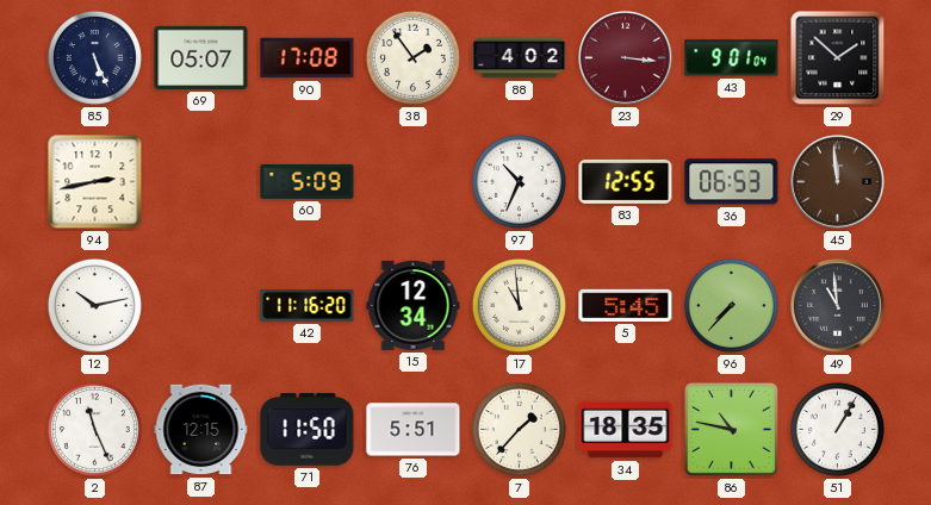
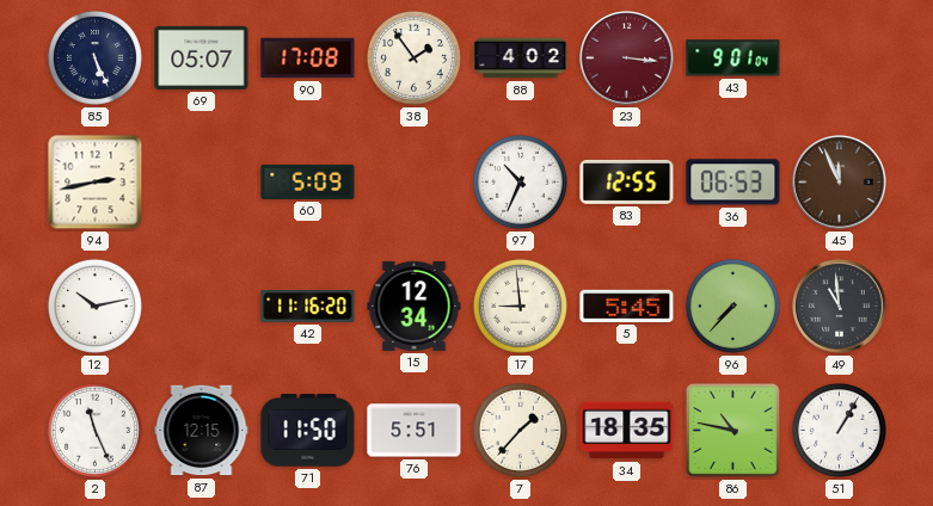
29: 1:52 -> none
45: 11:59 -> 11:56
17: 10:59 -> 8:59
